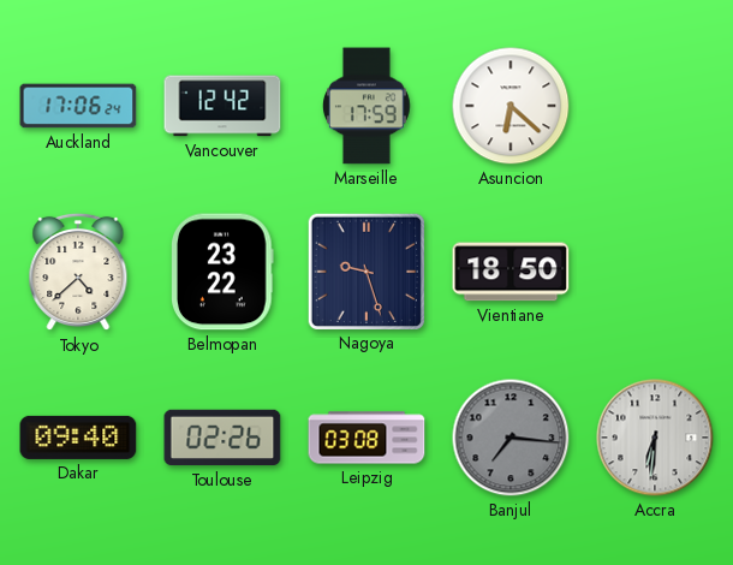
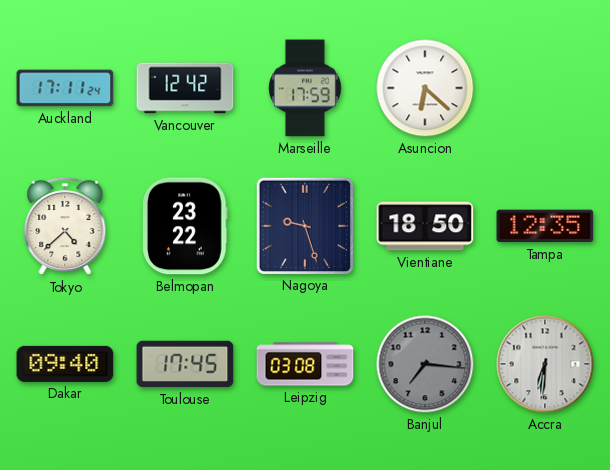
Auckland: 17:06 -> 17:11
Tampa: none -> 12:35
Toulouse: 02:26 -> 17:45
